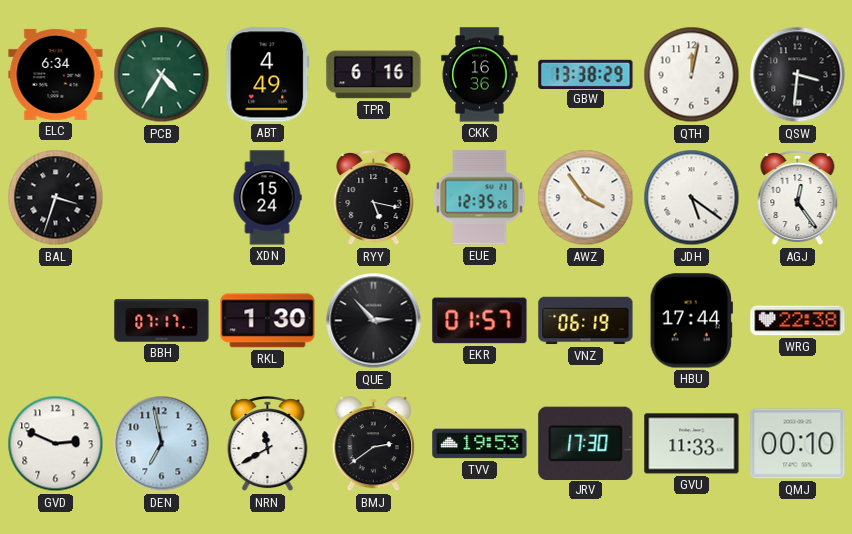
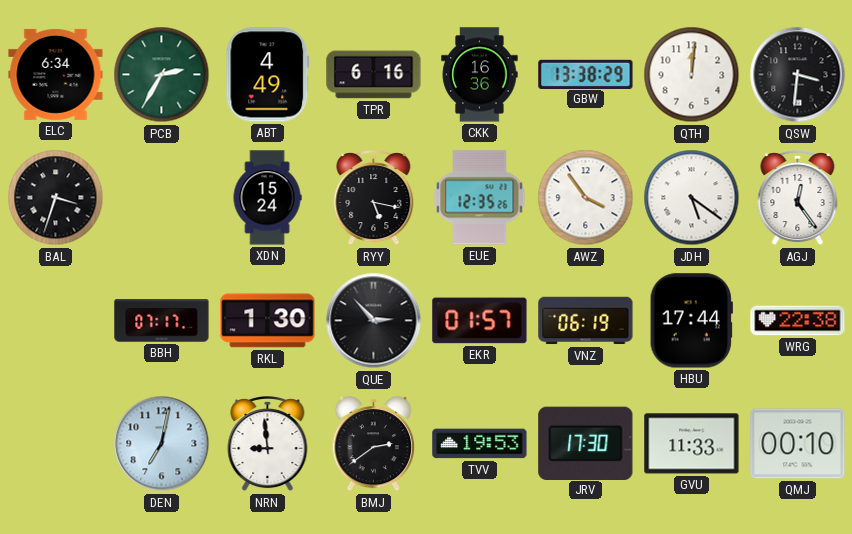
PCB: 4:35 -> 2:35
QTH: 12:02 -> 12:01
GVD: 2:49 -> none
DEN: 6:58 -> 7:02
NRN: 11:40 -> 8:59
